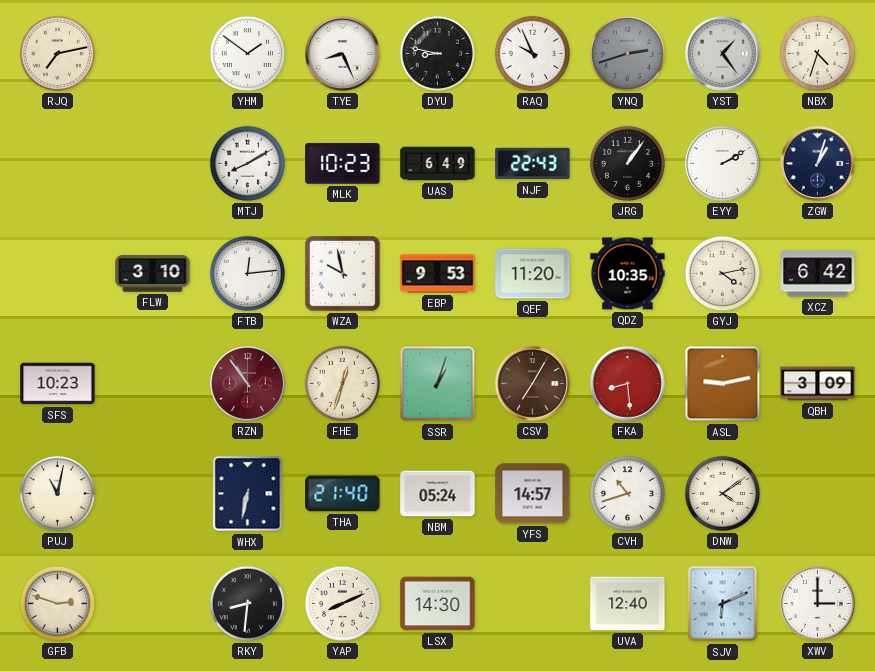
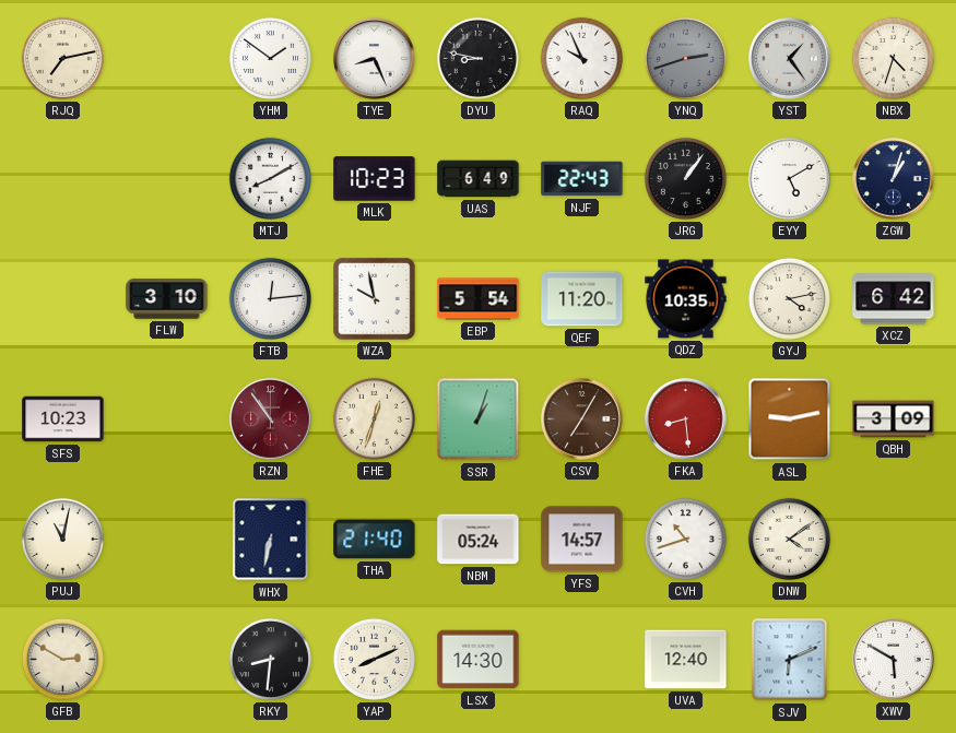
EYY: 2:10 -> 5:10
EBP: 9:53 -> 5:54
GFB: 2:48 -> 2:50
XWV: 3:00 -> 5:50
